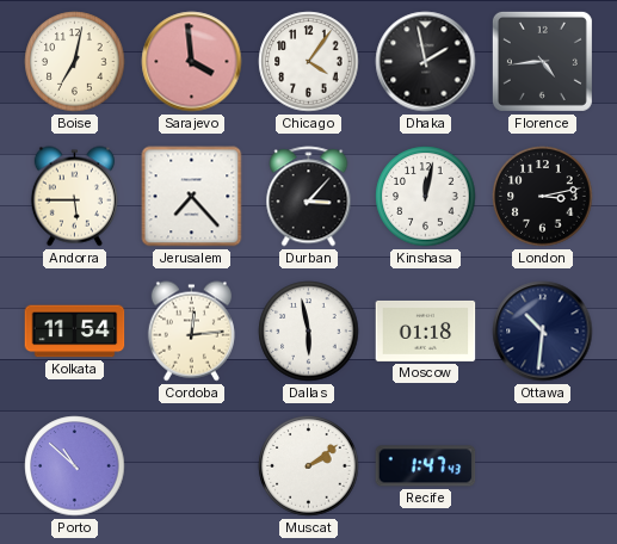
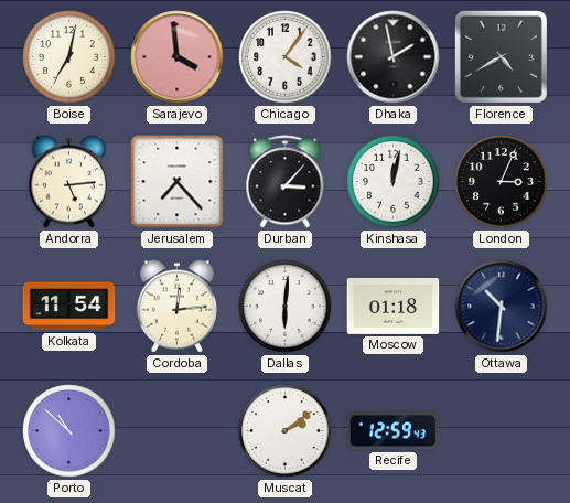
Florence: 4:44 -> 4:40
Andorra: 5:45 -> 5:14
London: 3:13 -> 3:04
Dallas: 5:58 -> 6:01
Recife: 1:47 -> 12:59
